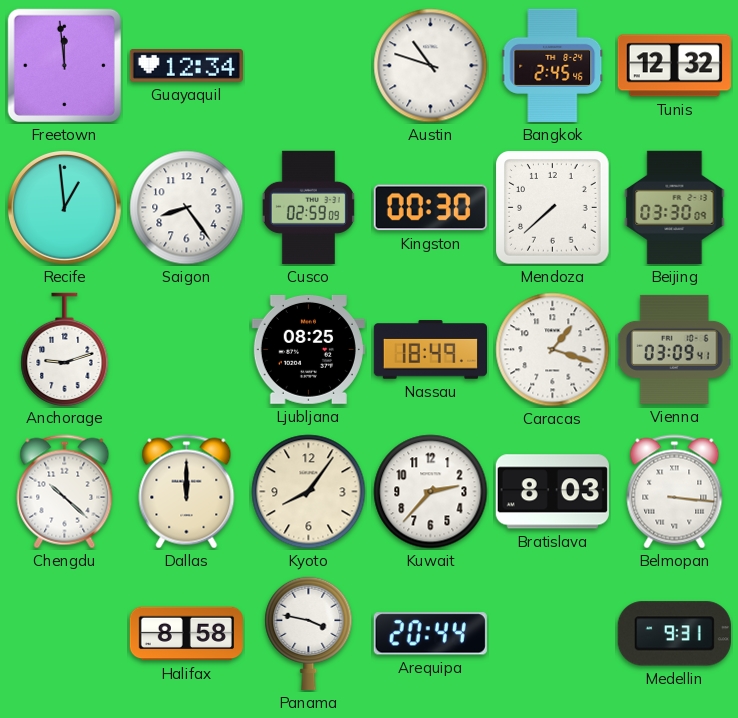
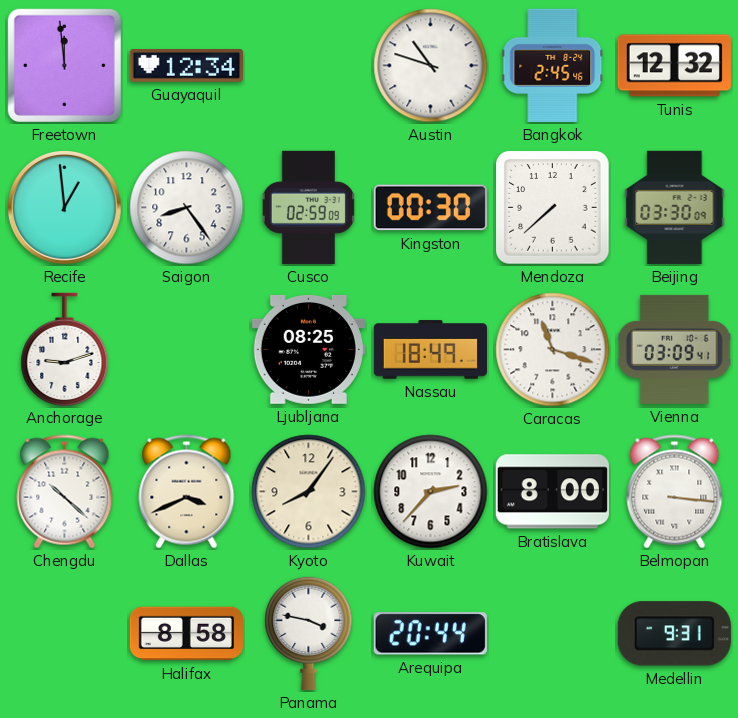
Caracas: 1:18 -> 11:18
Dallas: 12:00 -> 3:41
Bratislava: 8:03 -> 8:00
